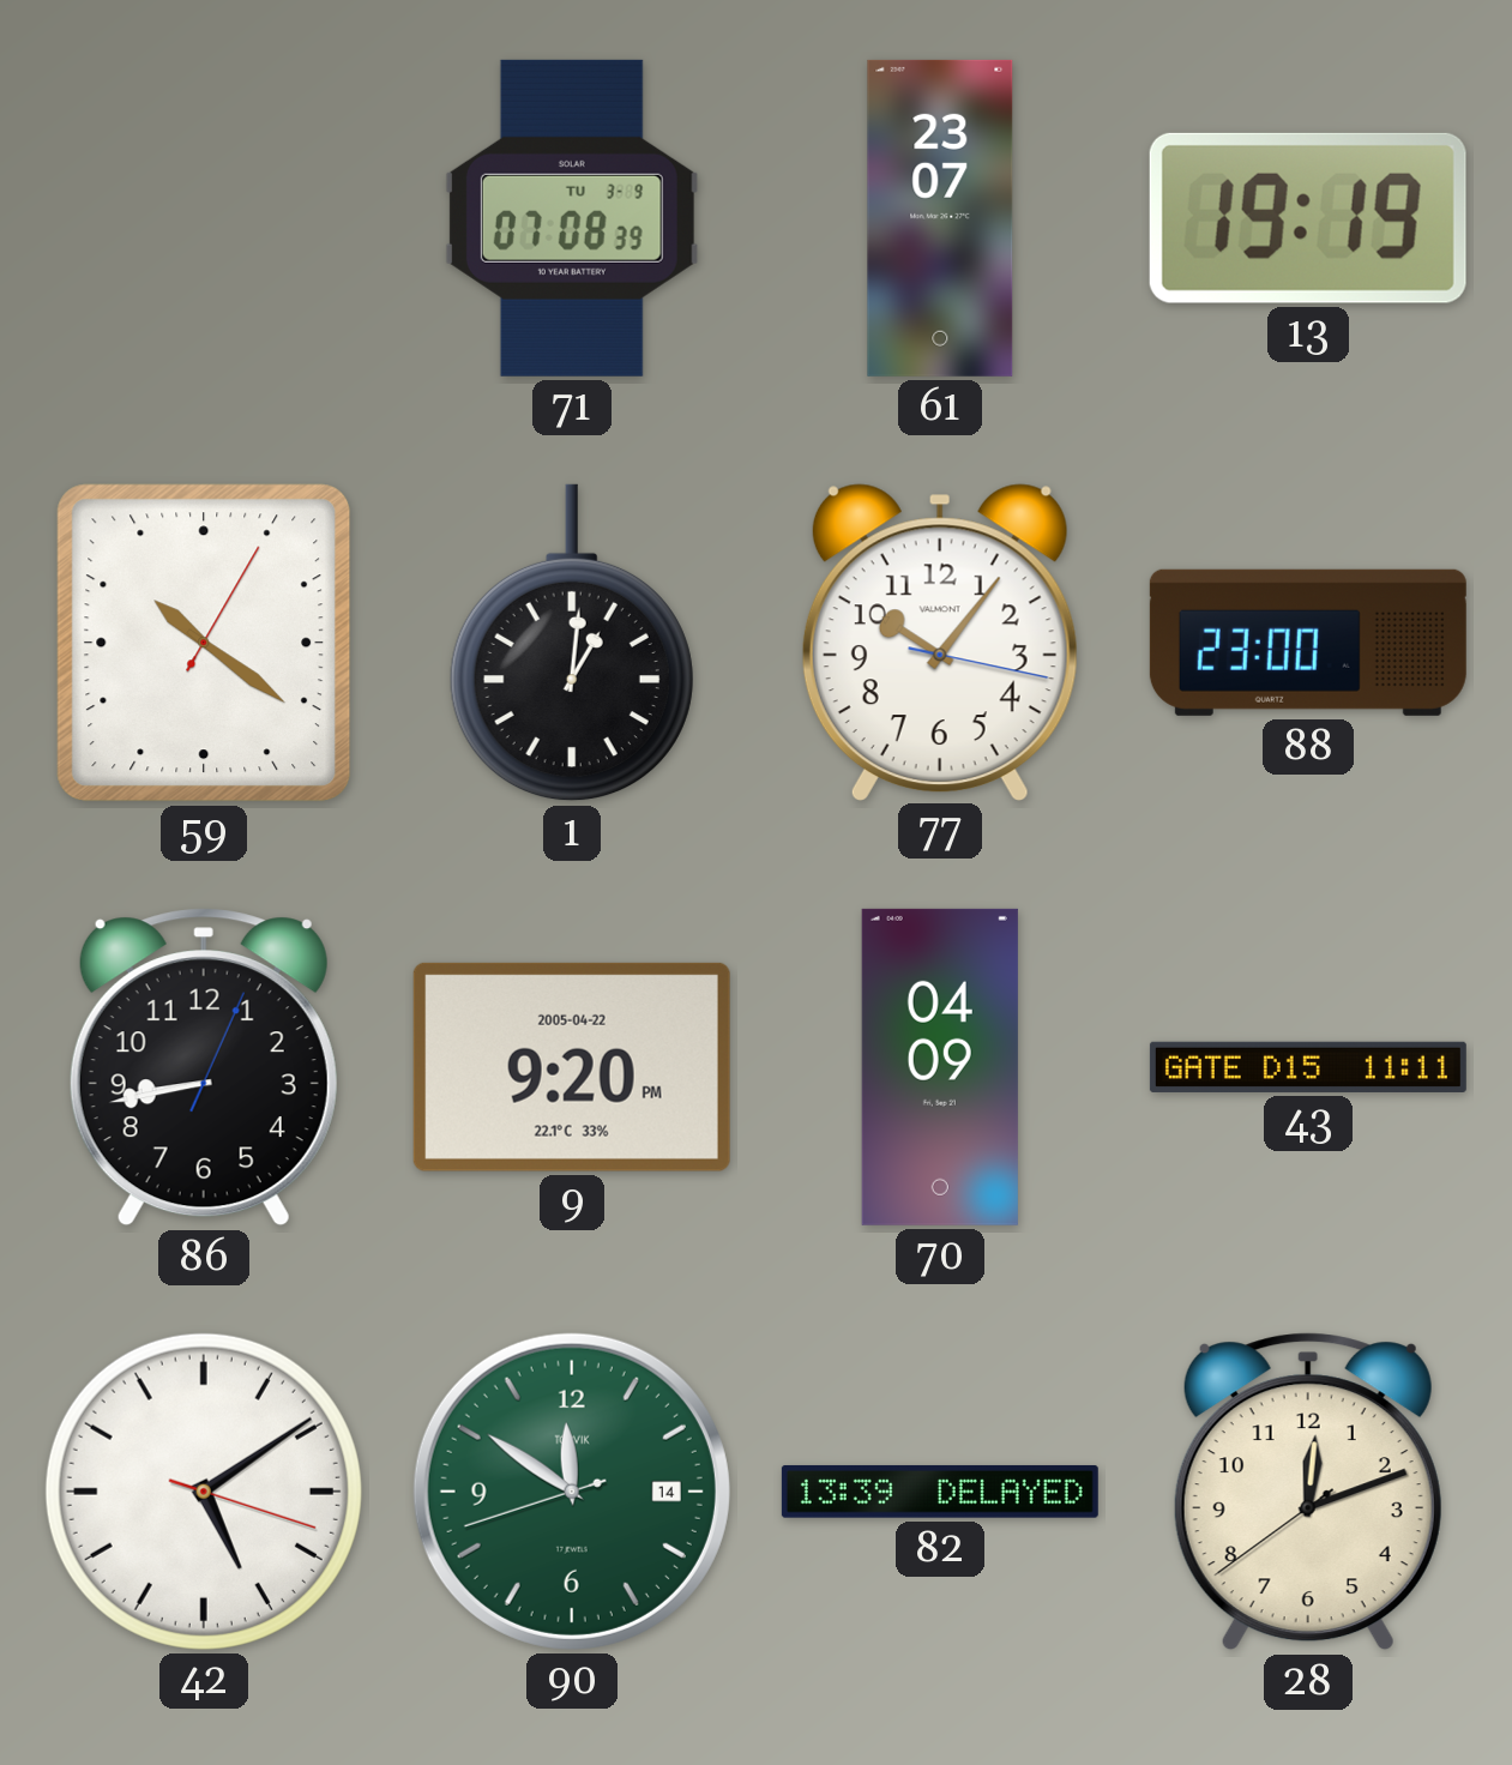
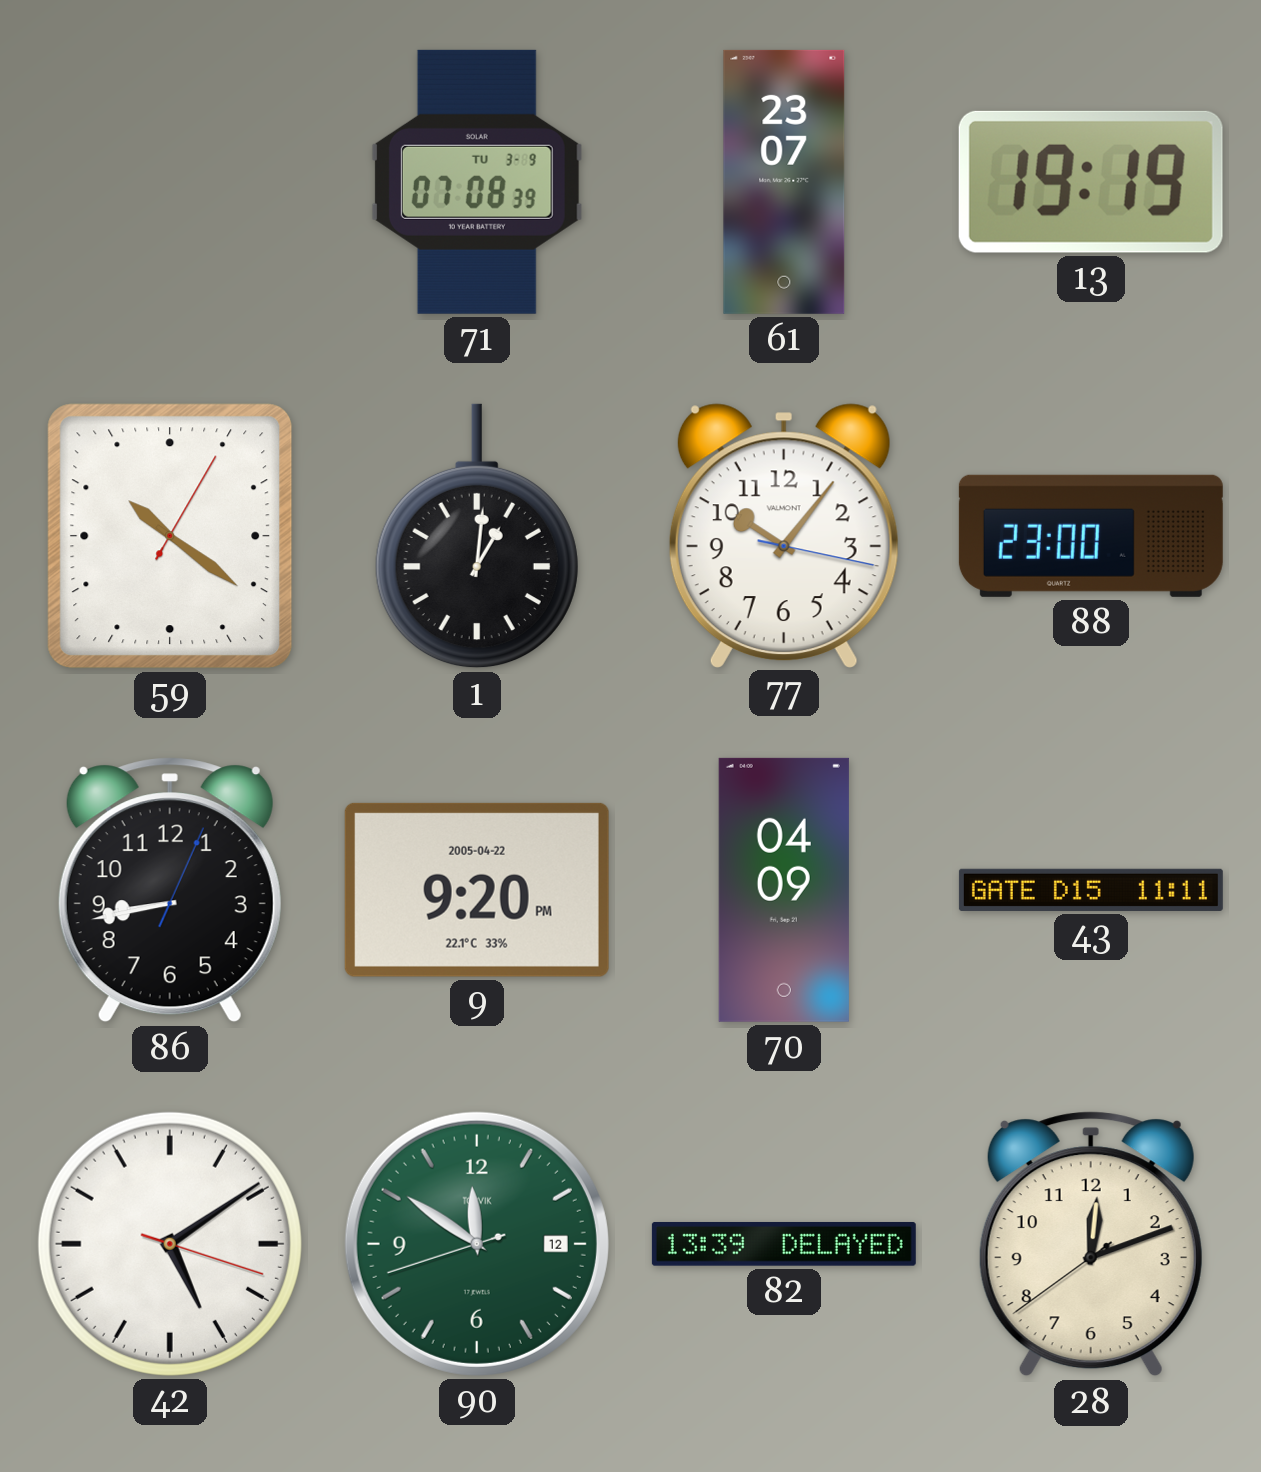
90 date: 14 -> 12
